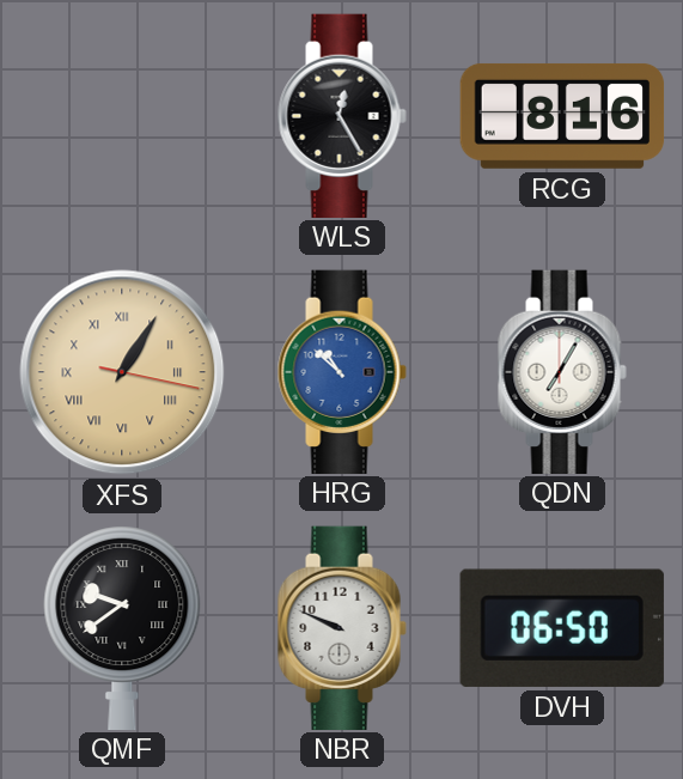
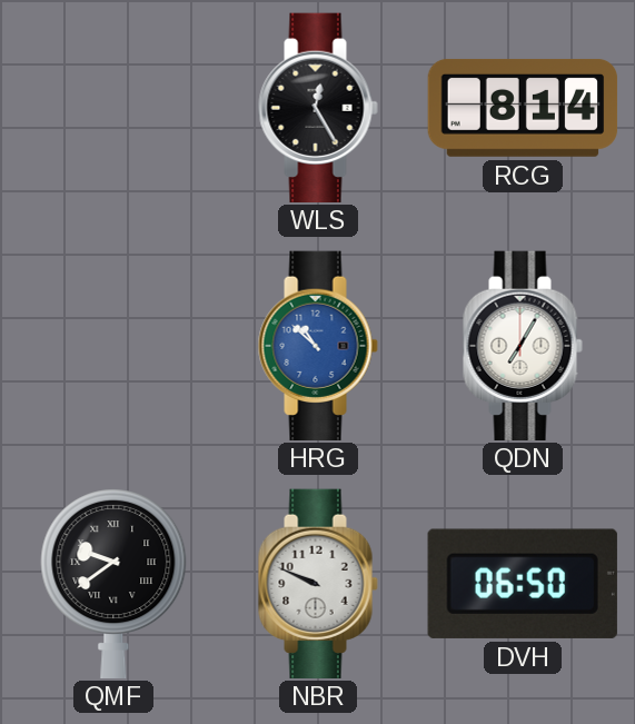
RCG: 8:16 -> 8:14
XFS: 1:05 -> none
